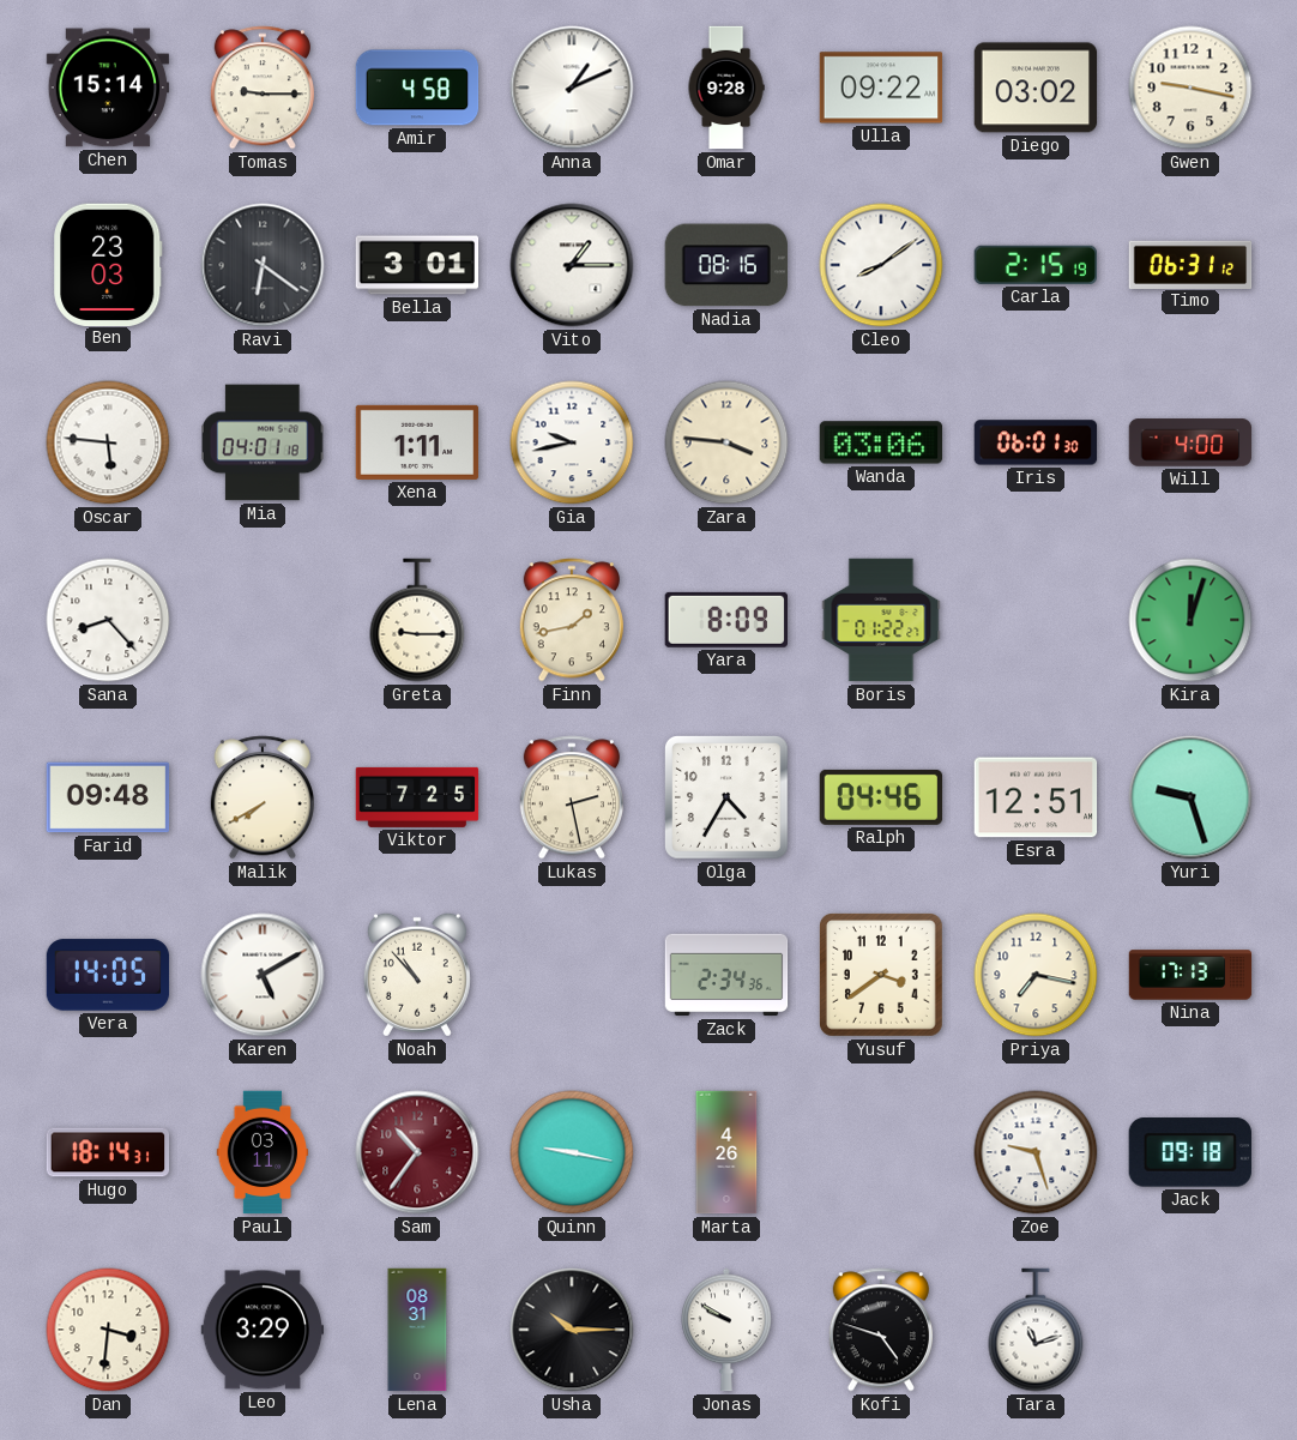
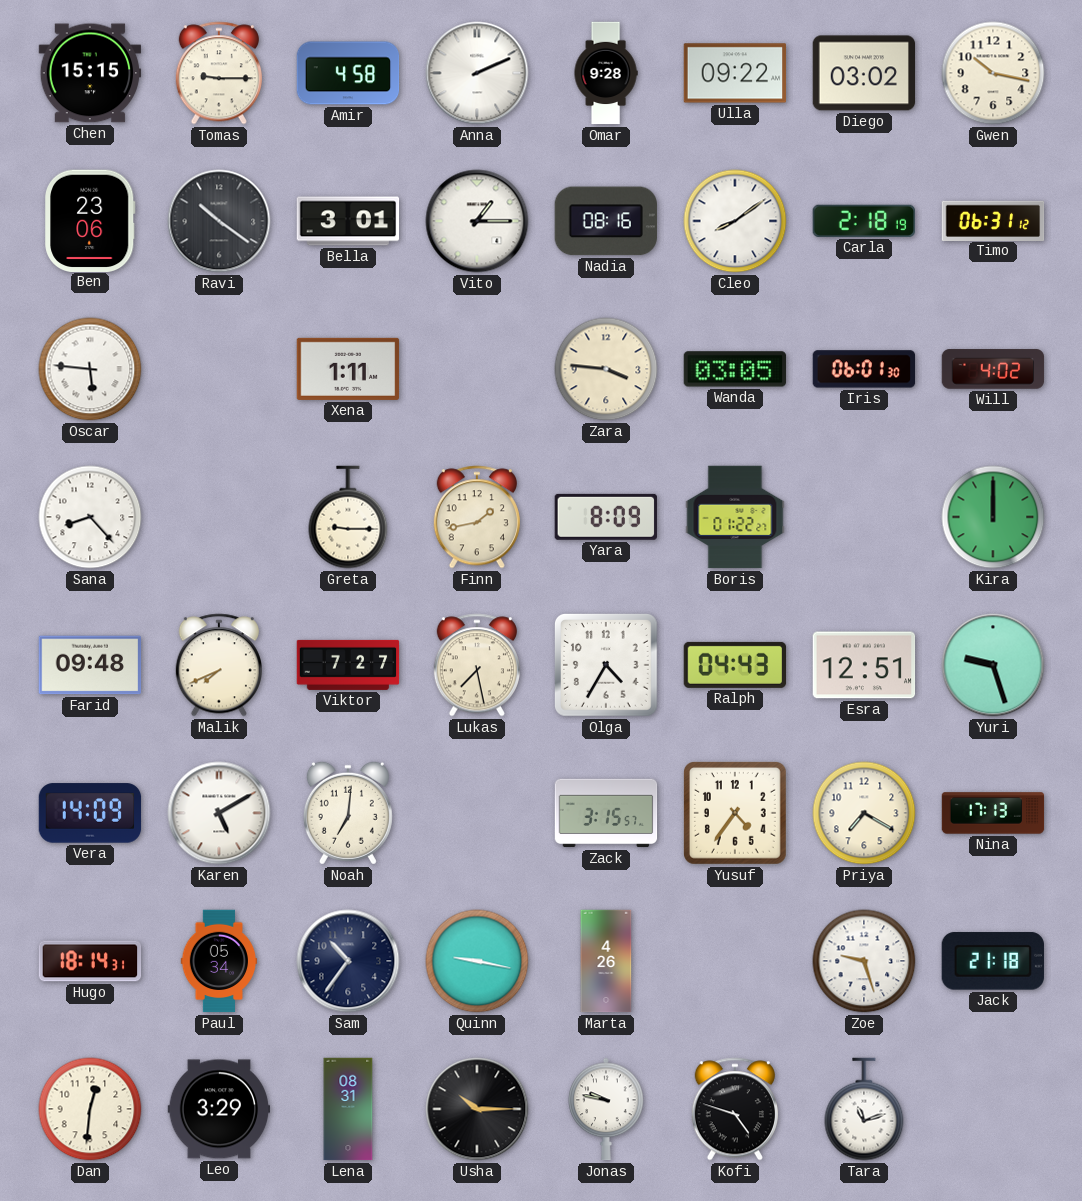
Chen: 15:14 -> 15:15
Anna: 1:11 -> 2:11
Gwen: 9:17 -> 10:17
Ben: 23:03 -> 23:06
Ravi: 6:21 -> 10:21
Carla: 2:15 -> 2:18
Mia: 04:01 -> none
Gia: 9:43 -> none
Wanda: 03:06 -> 03:05
Will: 4:00 -> 4:02
Kira: 12:03 -> 12:00
Malik: 7:40 -> 7:41
Viktor: 7:25 -> 7:27
Lukas: 2:28 -> 7:28
Ralph: 04:46 -> 04:43
Vera: 14:05 -> 14:09
Noah: 10:53 -> 7:01
Zack: 2:34 -> 3:15
Yusuf: 3:39 -> 4:36
Priya: 7:17 -> 7:20
Paul: 03:11 -> 05:34
Sam dial: burgundy -> navy
Jack: 09:18 -> 21:18
Dan: 3:31 -> 12:31
Jonas: 9:50 -> 9:47
